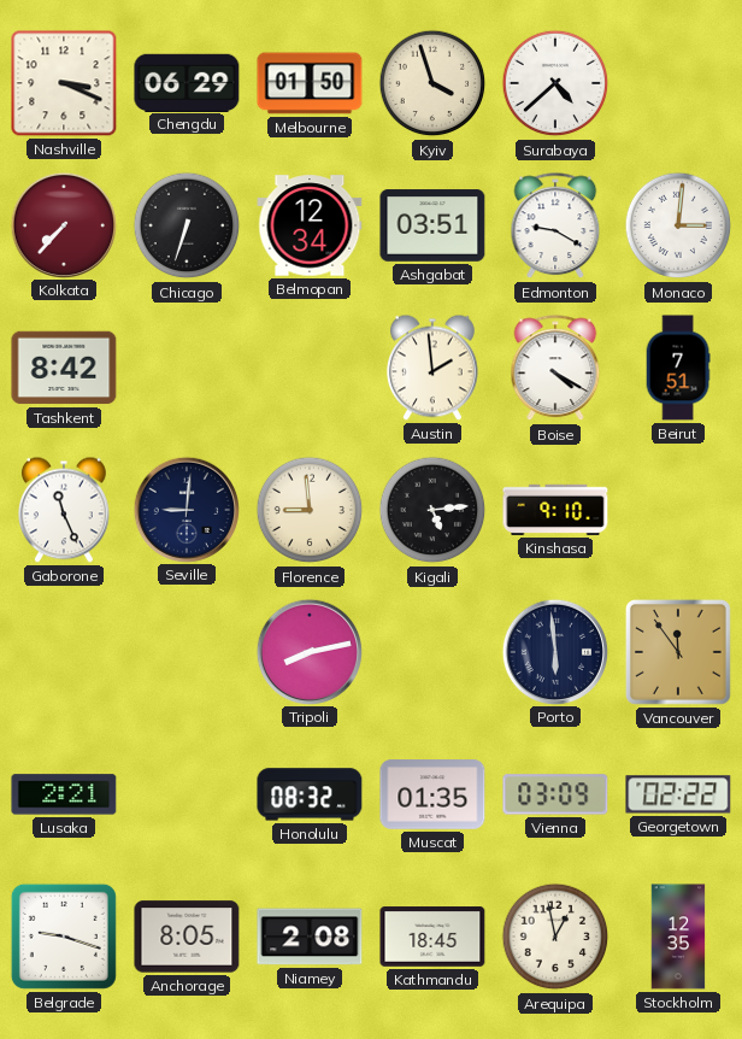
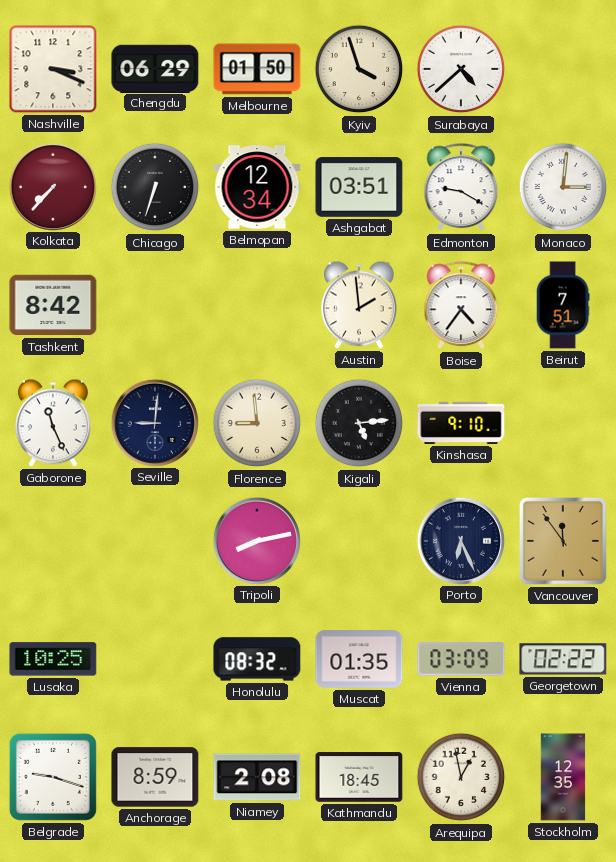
Boise: 4:20 -> 4:36
Porto: 5:59 -> 6:26
Lusaka: 2:21 -> 10:25
Anchorage: 8:05 -> 8:59
